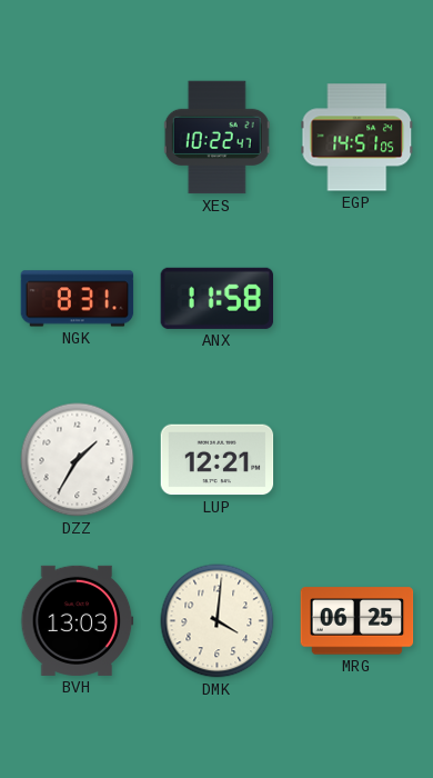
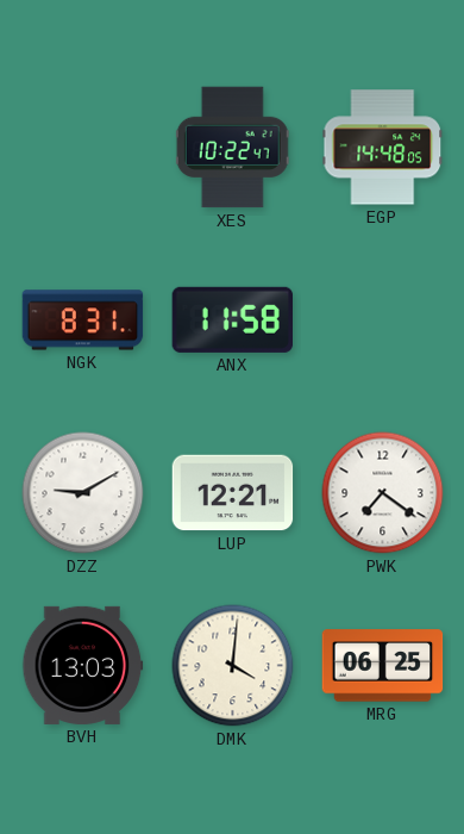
EGP: 14:51 -> 14:48
DZZ: 1:35 -> 9:10
PWK: none -> 7:21
